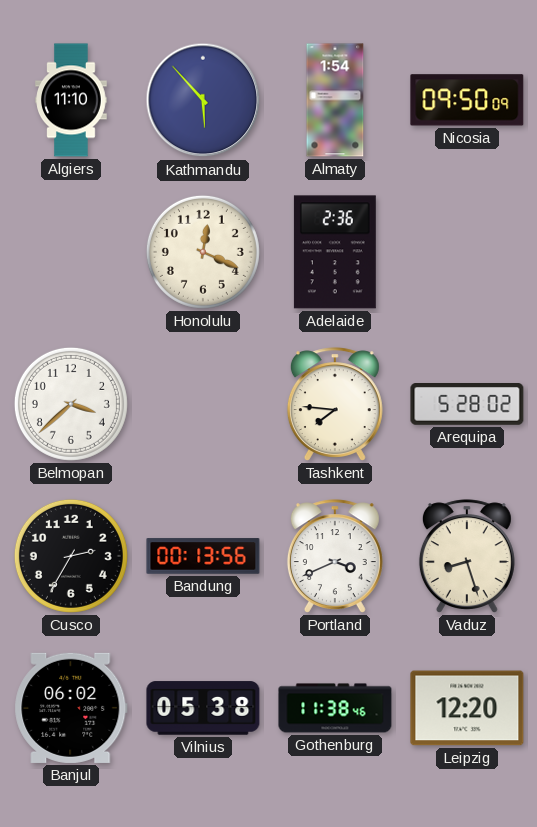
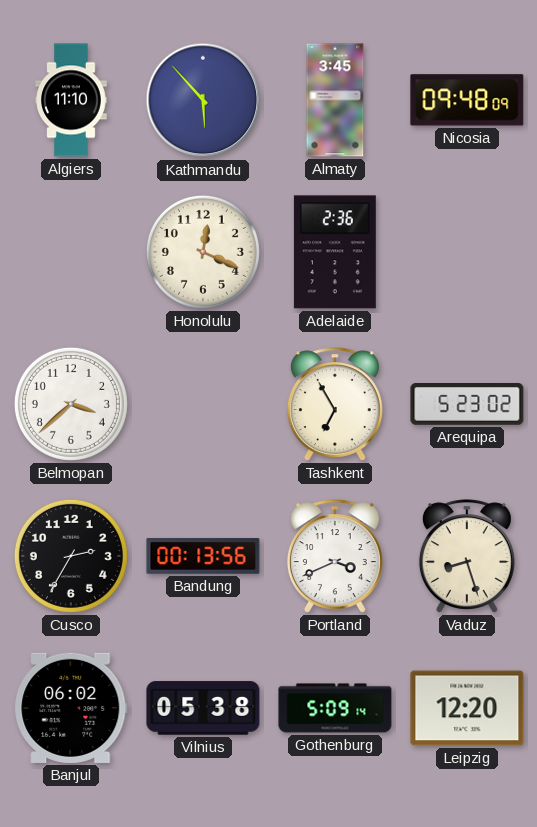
Almaty: 1:54 -> 3:45
Nicosia: 09:50 -> 09:48
Tashkent: 7:46 -> 6:55
Arequipa: 5:28 -> 5:23
Gothenburg: 11:38 -> 5:09
